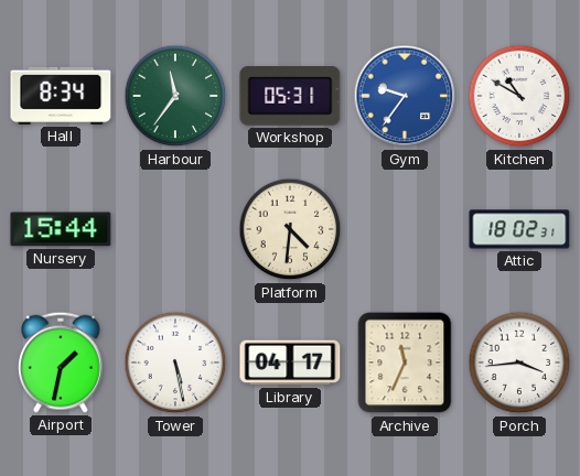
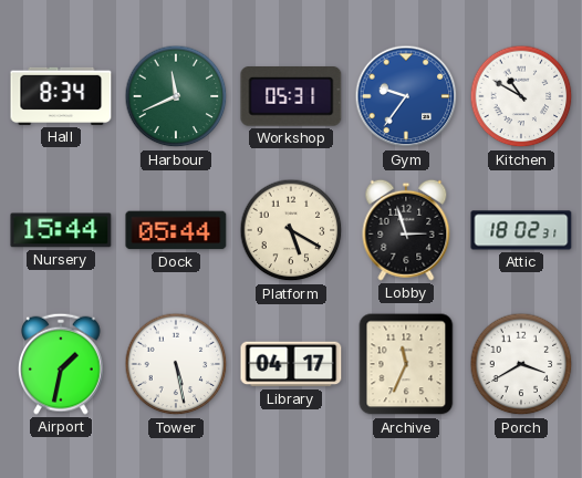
Harbour: 11:36 -> 11:41
Dock: none -> 05:44
Platform: 4:31 -> 5:20
Lobby: none -> 2:57
Porch: 3:44 -> 3:40
